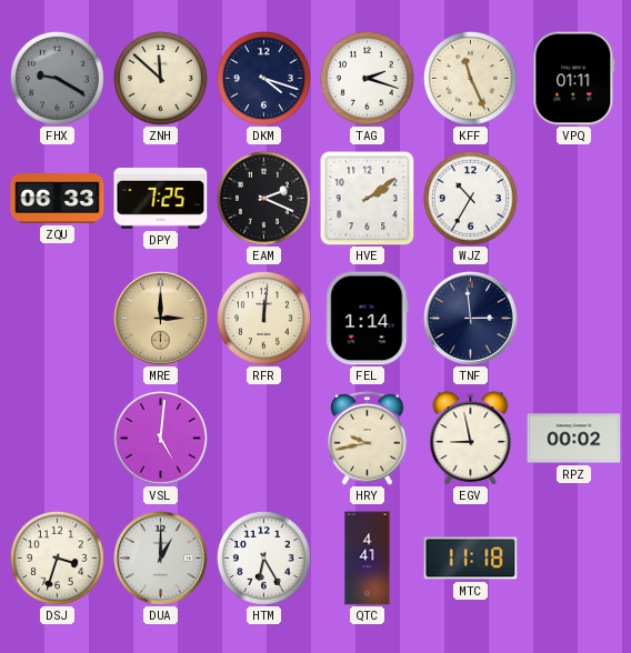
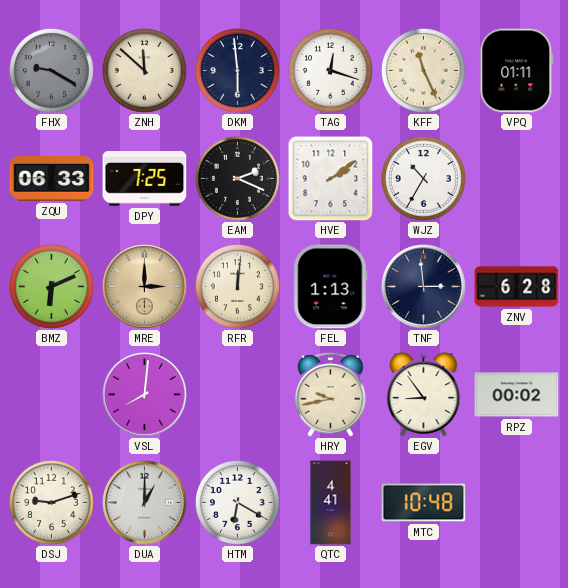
DKM: 4:18 -> 5:59
TAG: 2:18 -> 12:18
BMZ: none -> 6:11
FEL: 1:14 -> 1:13
ZNV: none -> 6:28
VSL: 5:01 -> 8:01
EGV: 8:58 -> 8:54
DSJ: 3:33 -> 9:12
HTM: 6:25 -> 6:20
MTC: 11:18 -> 10:48
